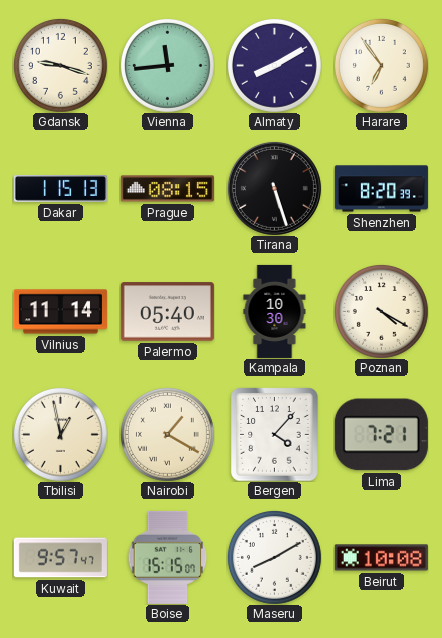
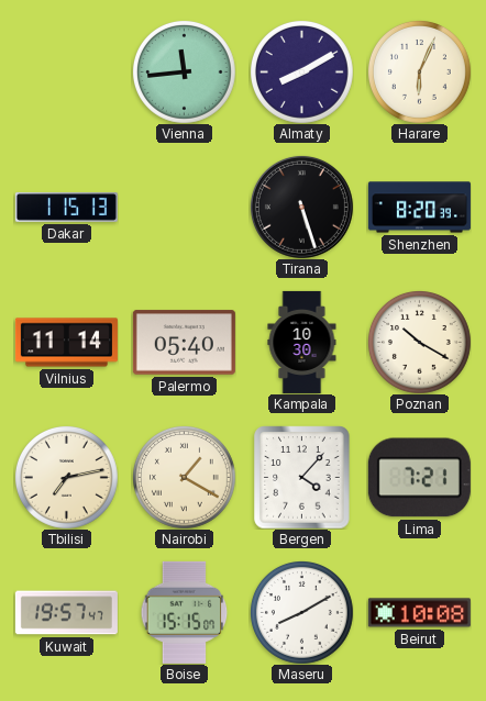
Gdansk: 9:18 -> none
Harare: 6:54 -> 6:04
Prague: 08:15 -> none
Poznan: 4:20 -> 10:20
Tbilisi: 12:58 -> 7:13
Kuwait: 9:57 -> 19:57
